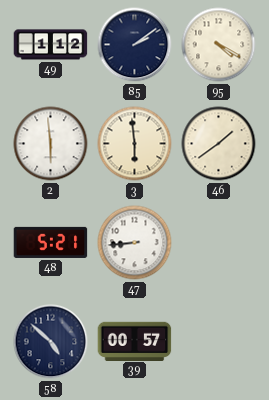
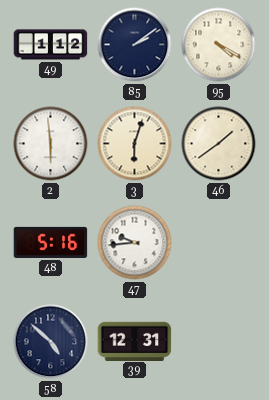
3: 5:59 -> 6:03
48: 5:21 -> 5:16
47: 8:44 -> 9:44
39: 00:57 -> 12:31
